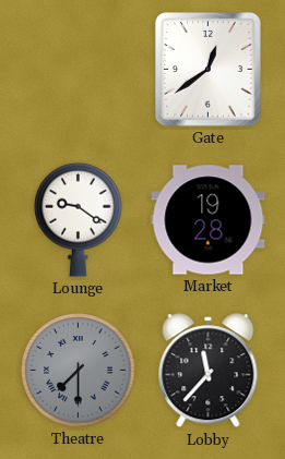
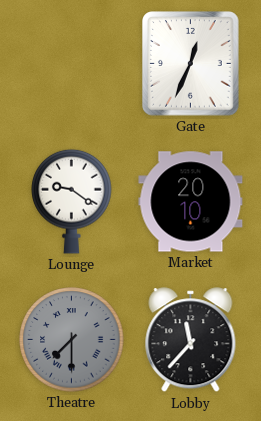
Gate: 12:39 -> 12:34
Market: 19:28 -> 20:10
